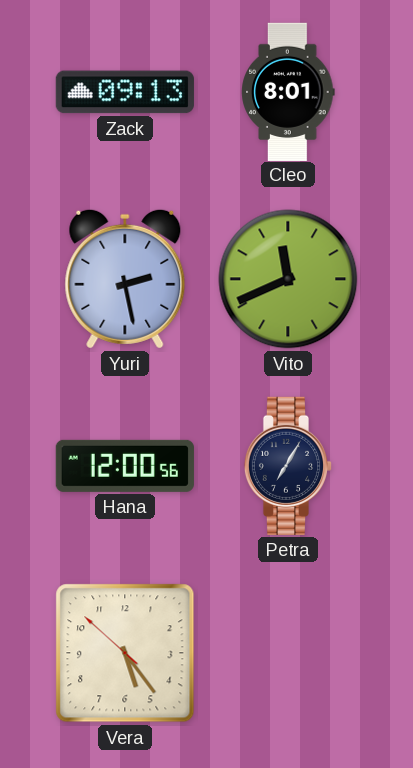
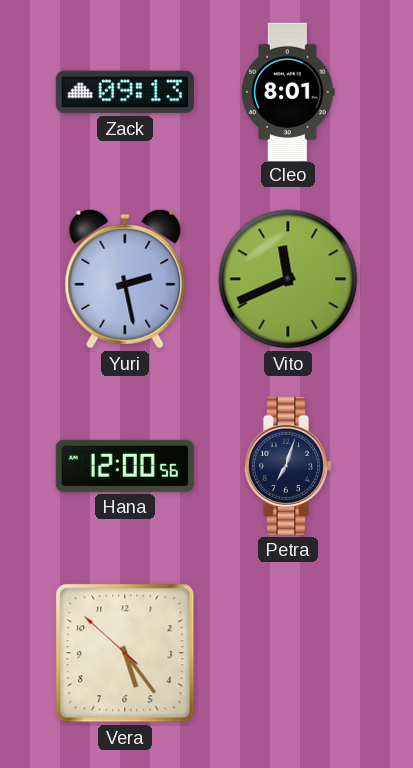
Petra: 7:05 -> 7:03
